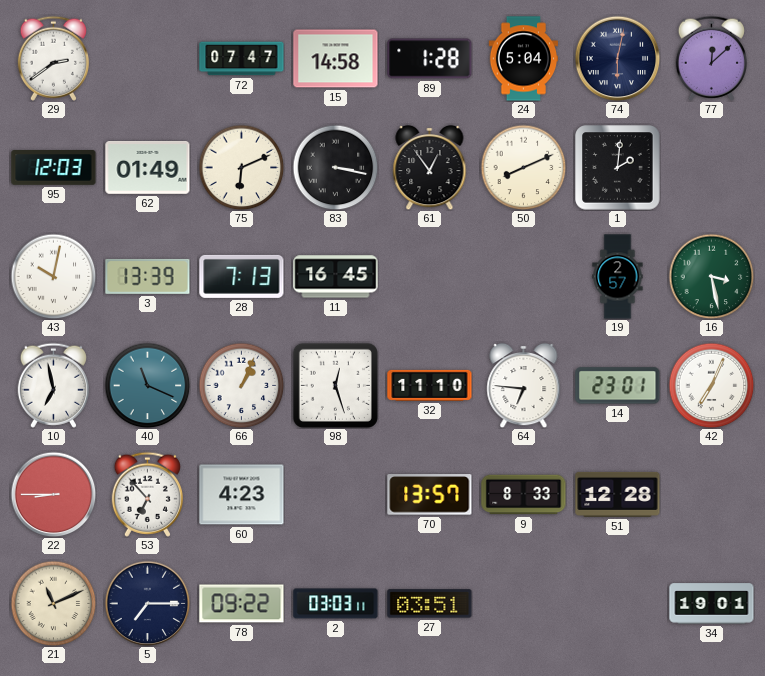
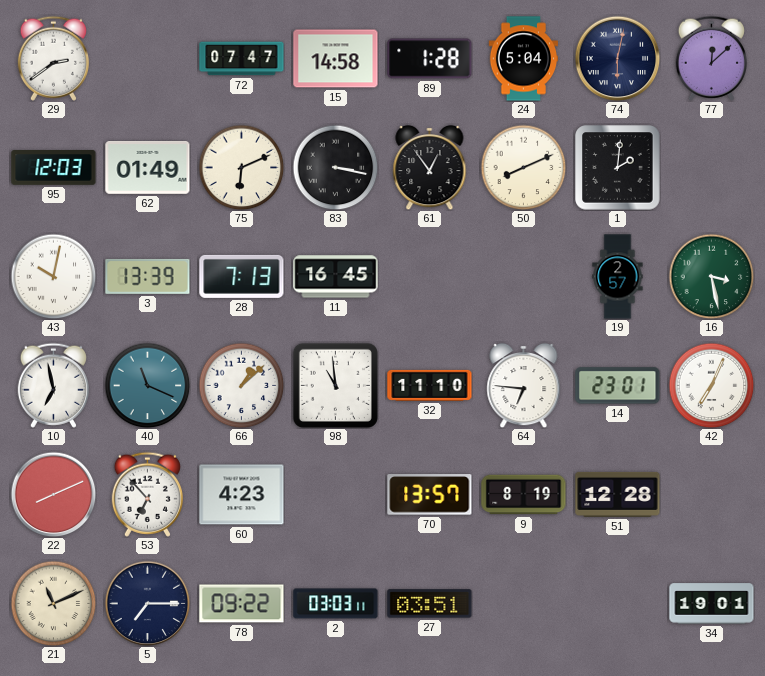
66: 1:04 -> 1:08
98: 12:27 -> 10:59
22: 8:45 -> 8:11
9: 8:33 -> 8:19
